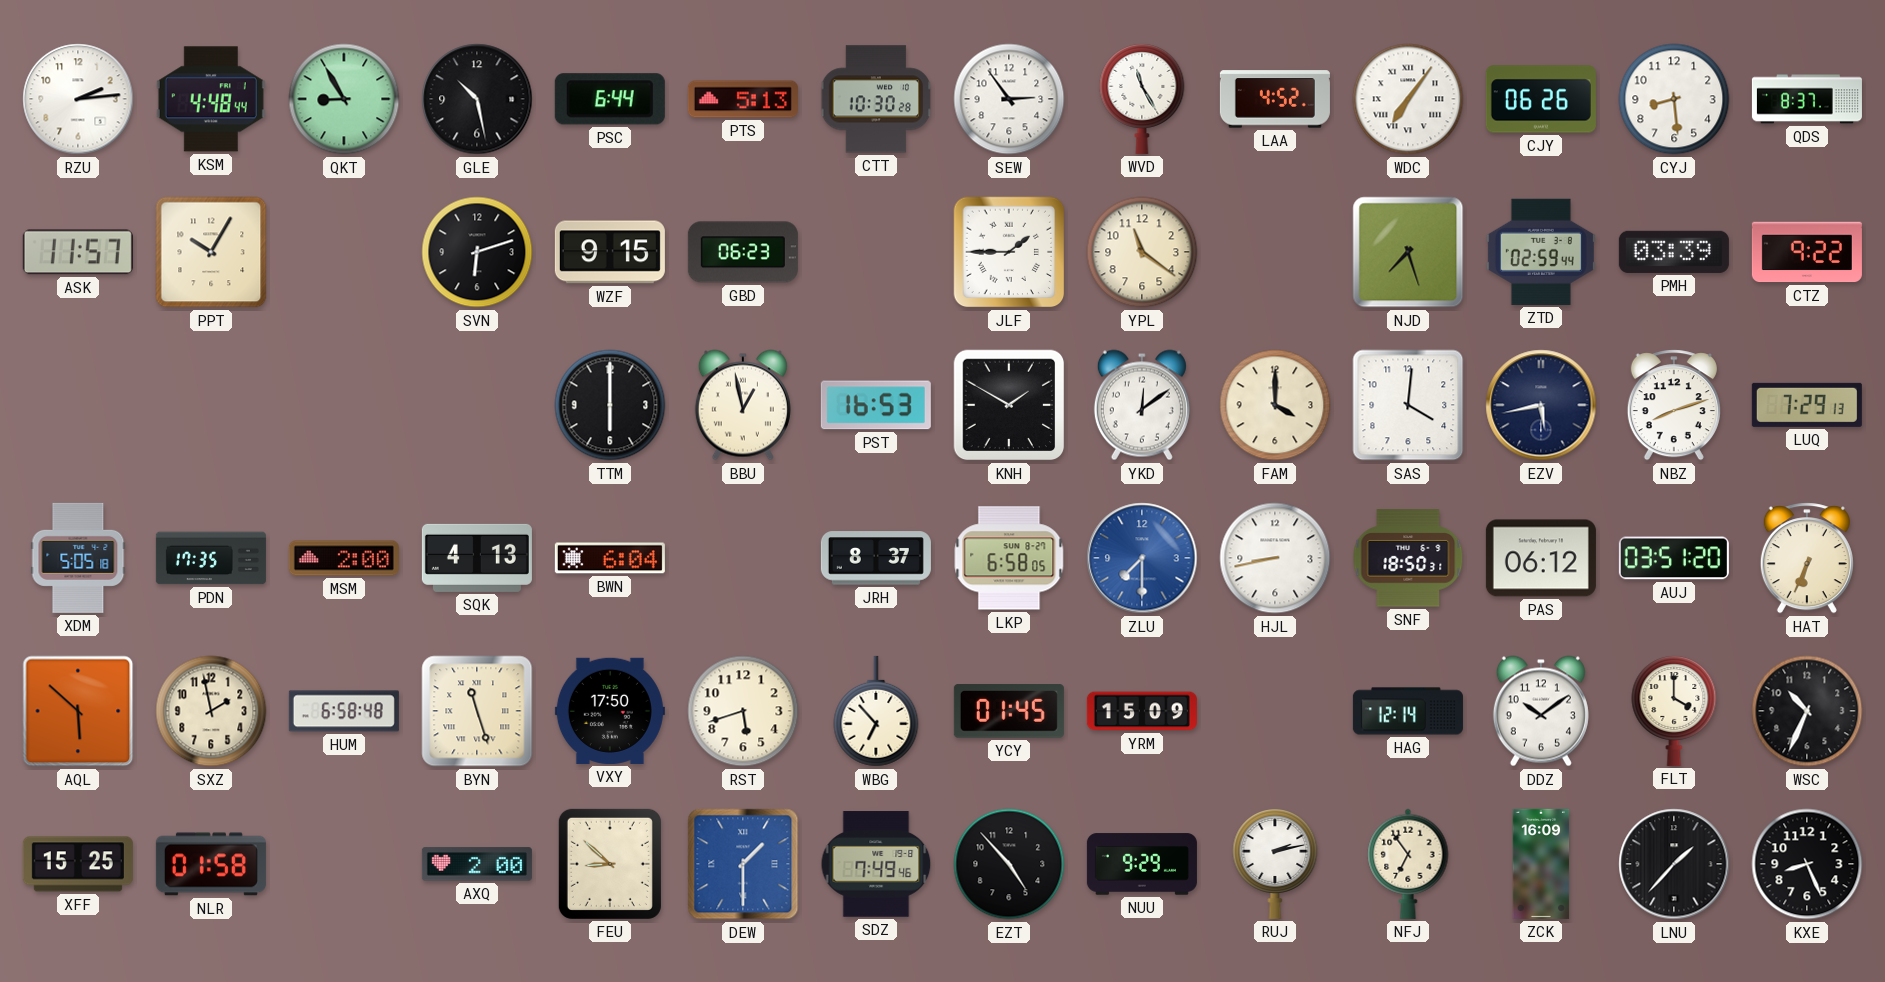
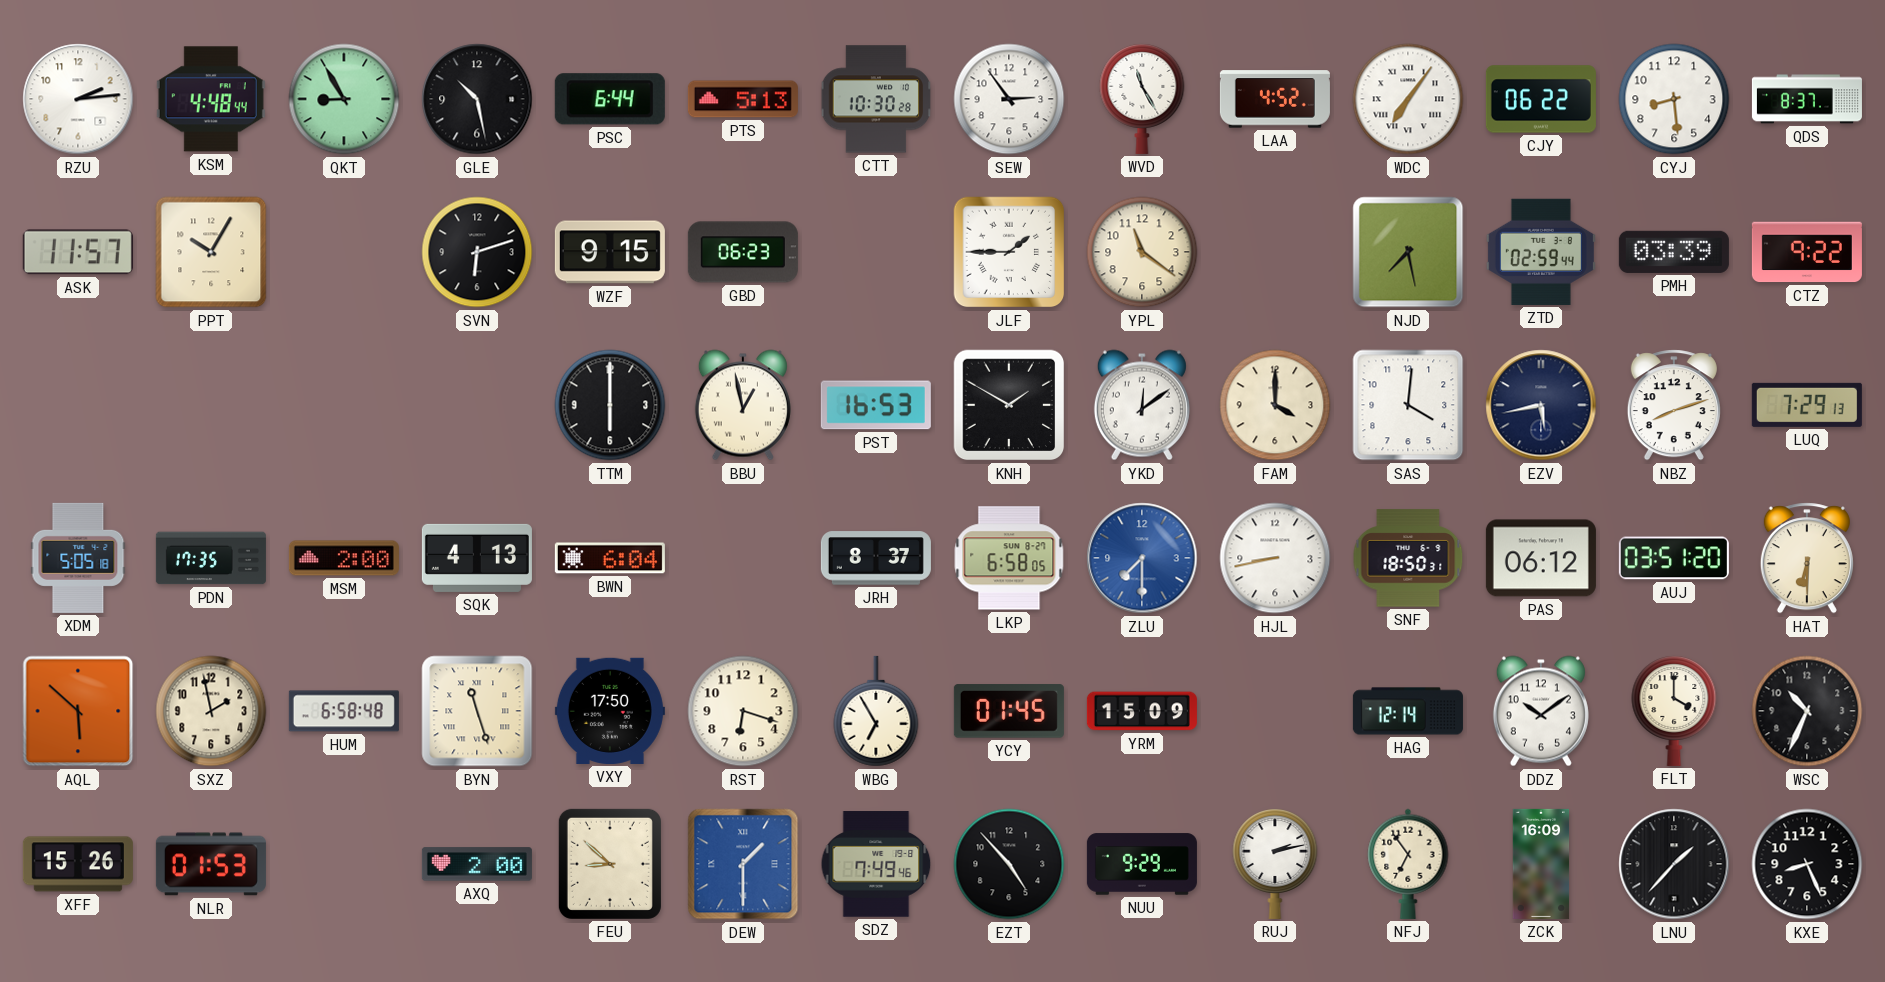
CJY: 06:26 -> 06:22
NJD: 7:27 -> 7:28
HAT: 6:34 -> 6:30
RST: 5:42 -> 6:18
WBG: 6:53 -> 6:55
XFF: 15:25 -> 15:26
NLR: 01:58 -> 01:53
